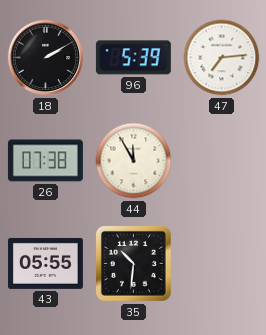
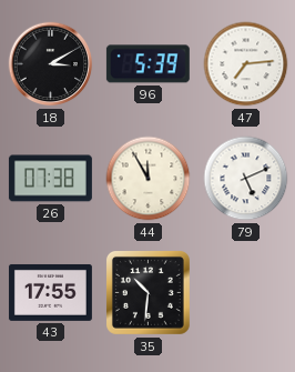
18: 2:10 -> 3:10
79: none -> 5:11
43: 05:55 -> 17:55
